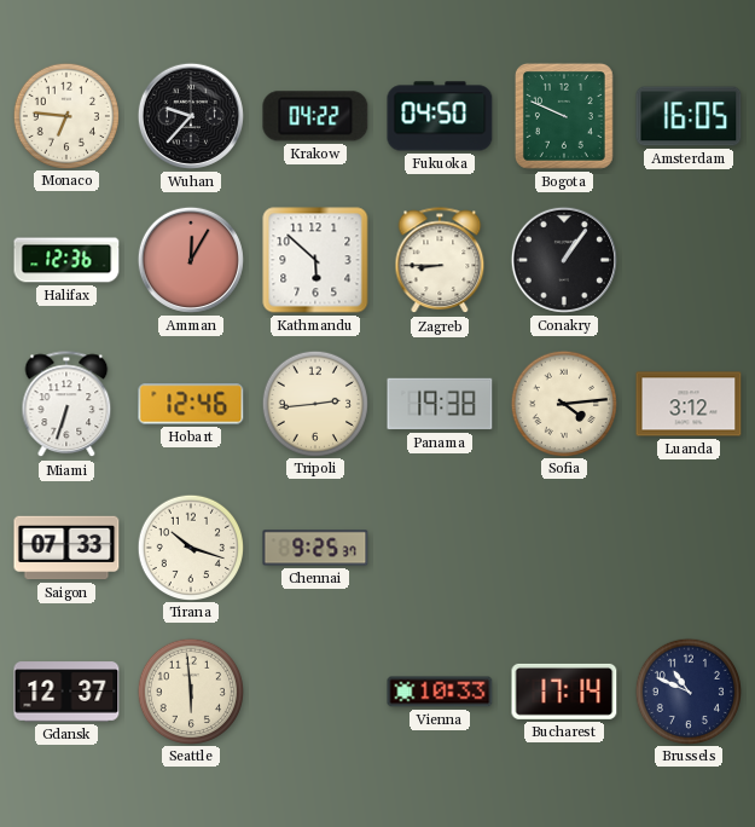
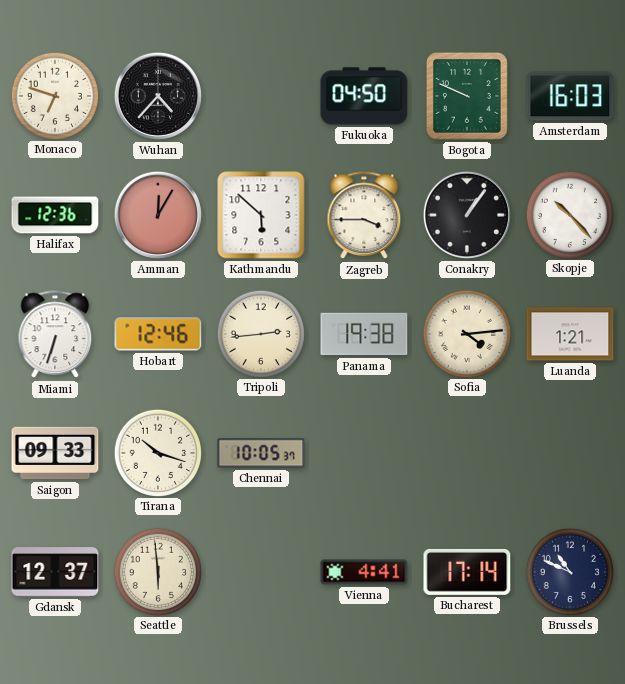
Monaco: 6:46 -> 6:48
Wuhan: 9:37 -> 4:37
Krakow: 04:22 -> none
Amsterdam: 16:05 -> 16:03
Zagreb: 8:45 -> 3:45
Skopje: none -> 10:23
Luanda: 3:12 -> 1:21
Saigon: 07:33 -> 09:33
Chennai: 9:25 -> 10:05
Vienna: 10:33 -> 4:41
